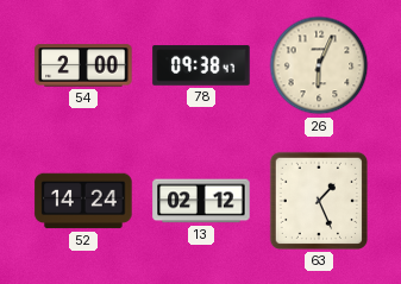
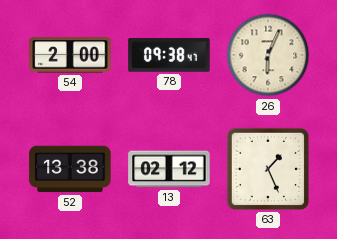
52: 14:24 -> 13:38
